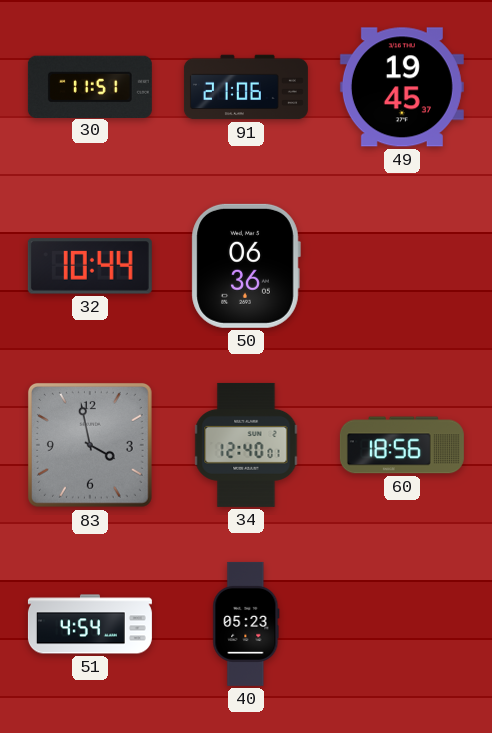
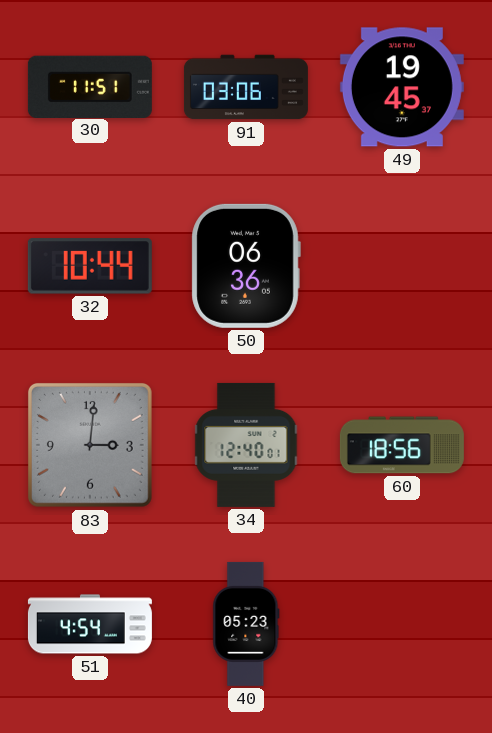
91: 21:06 -> 03:06
83: 3:58 -> 3:01
